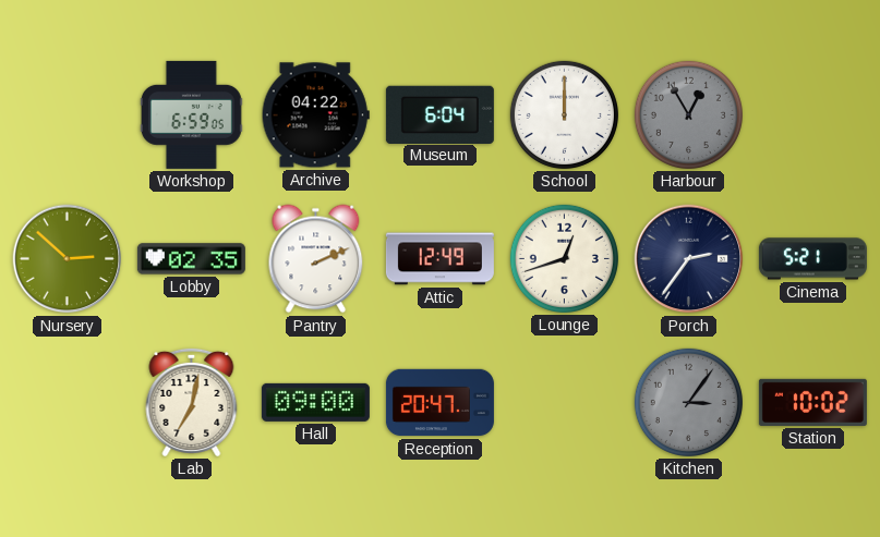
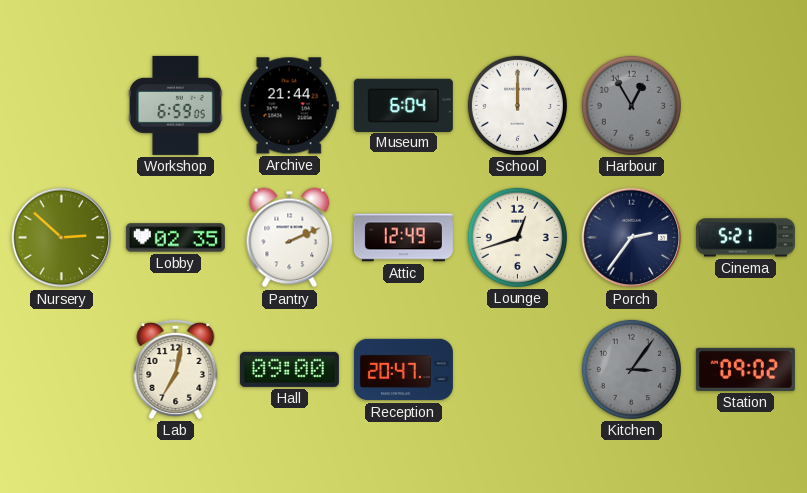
Archive: 04:22 -> 21:44
Station: 10:02 -> 09:02
